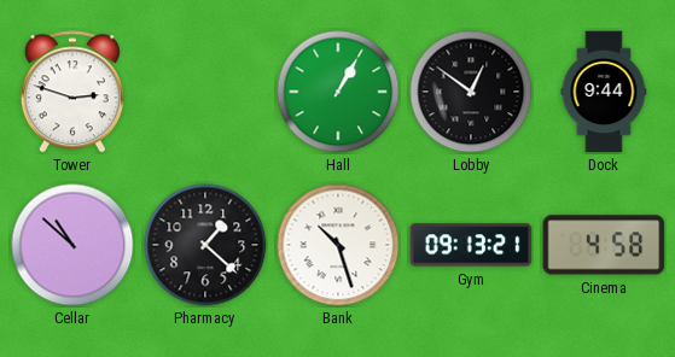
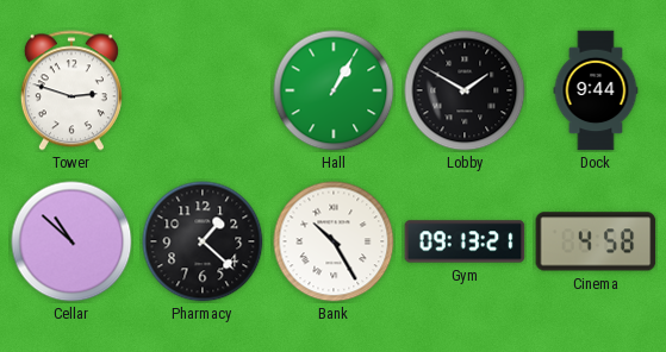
Lobby: 12:51 -> 1:50
Bank: 10:27 -> 10:25
